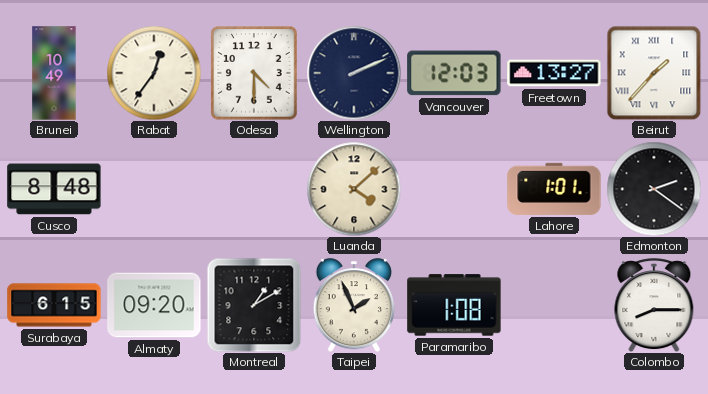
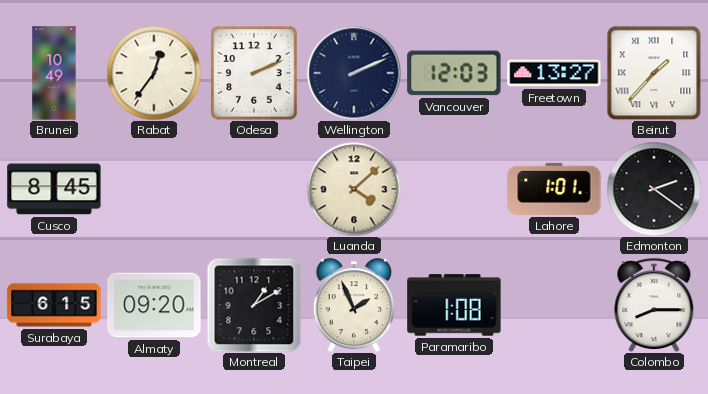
Odesa: 4:30 -> 2:11
Cusco: 8:48 -> 8:45
